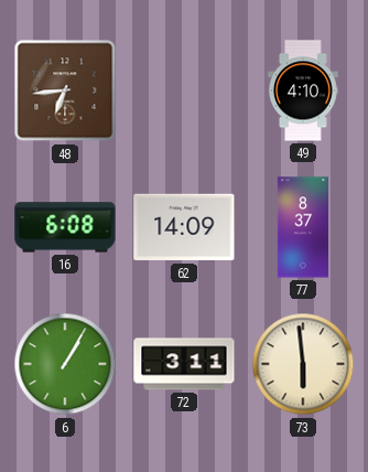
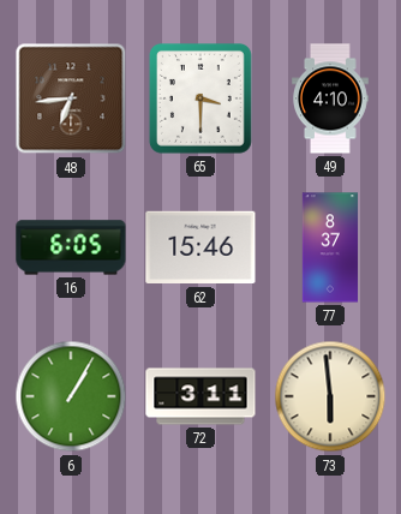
65: none -> 3:30
16: 6:08 -> 6:05
62: 14:09 -> 15:46
